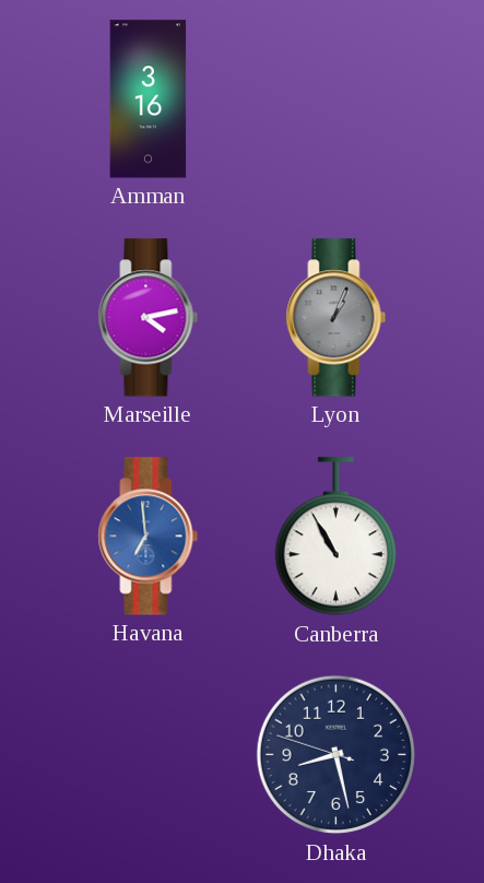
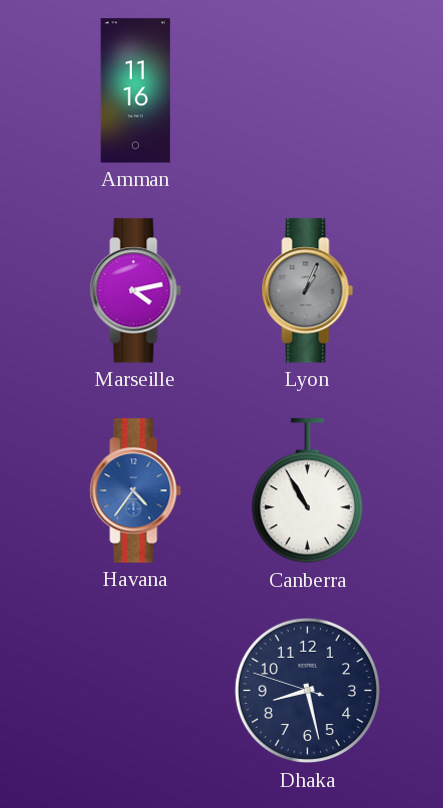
Amman: 3:16 -> 11:16
Havana: 6:59 -> 4:36
